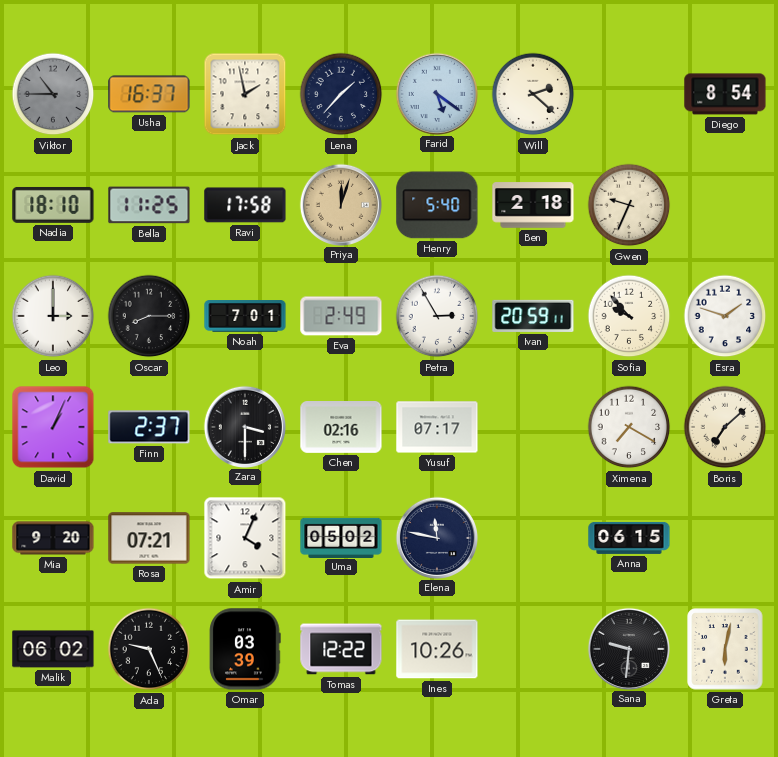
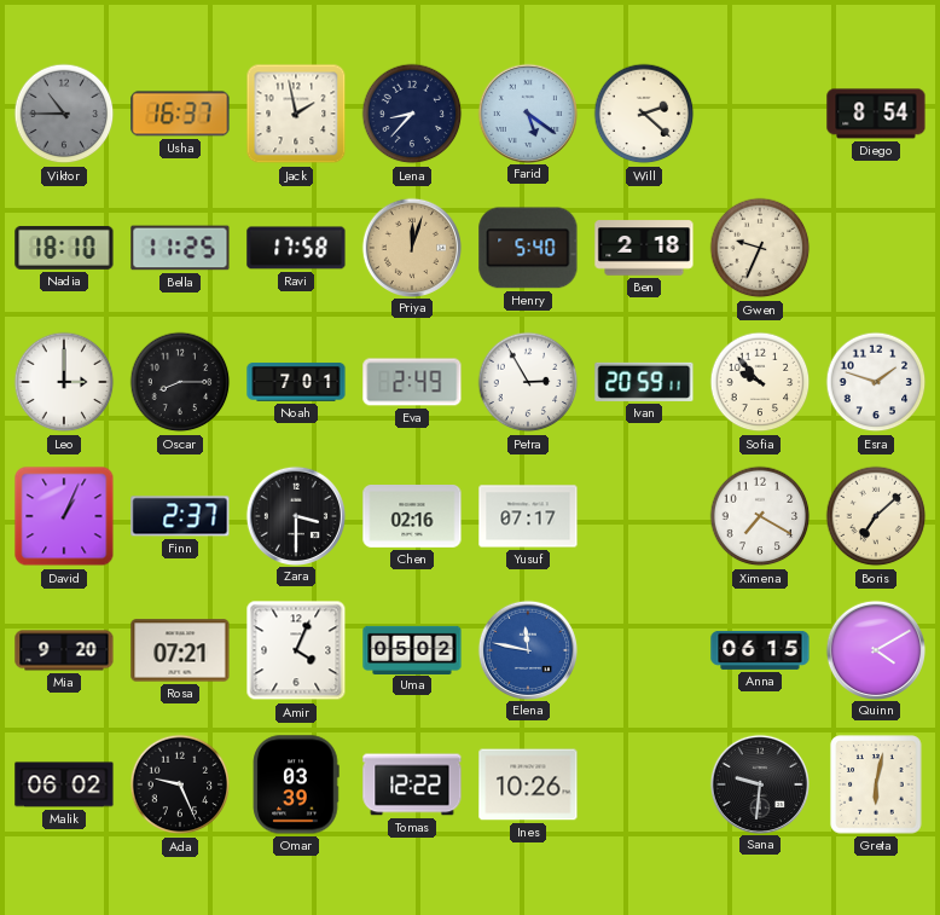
Lena: 1:37 -> 8:37
Elena dial: navy -> blue
Quinn: none -> 4:10
